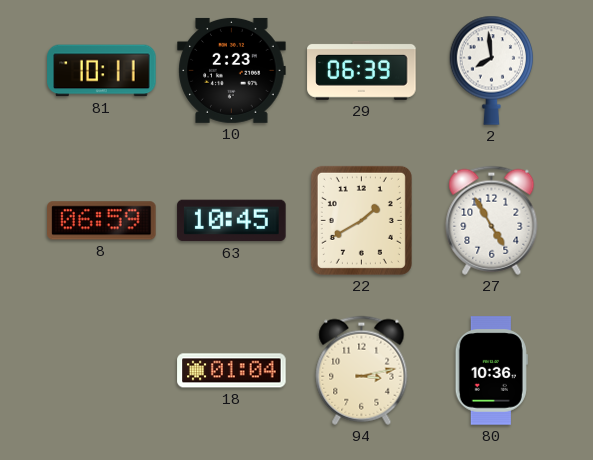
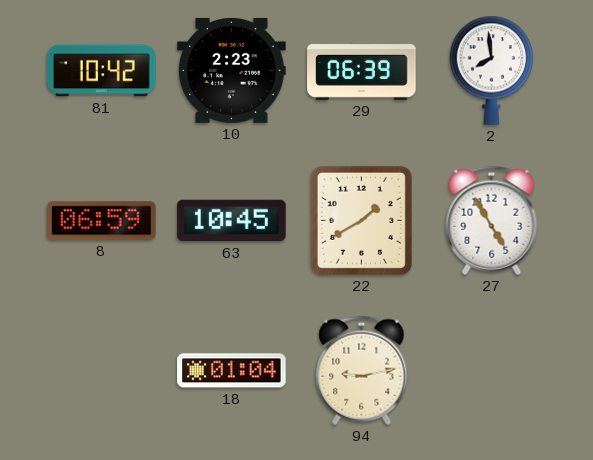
81: 10:11 -> 10:42
94: 3:13 -> 9:13
80: 10:36 -> none
